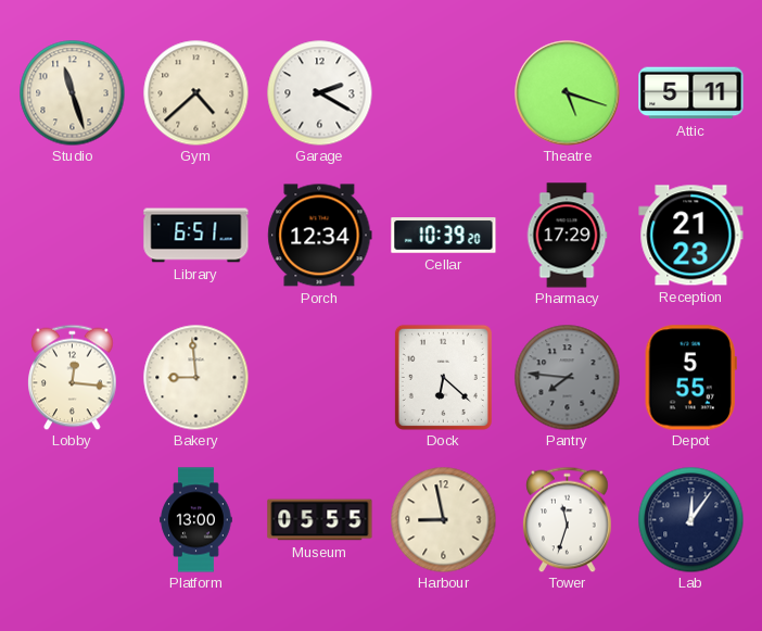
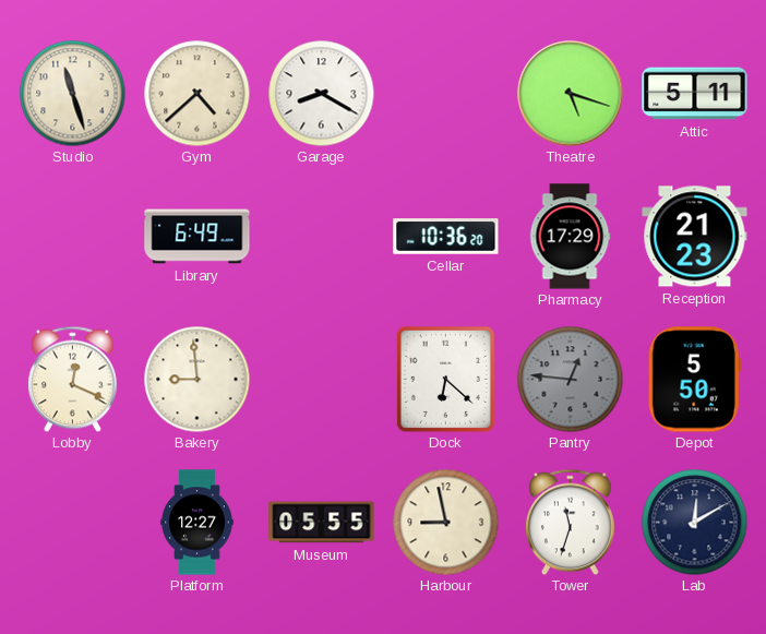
Garage: 2:20 -> 8:20
Library: 6:51 -> 6:49
Porch: 12:34 -> none
Cellar: 10:39 -> 10:36
Lobby: 12:16 -> 12:19
Pantry: 7:46 -> 12:46
Depot: 5:55 -> 5:50
Platform: 13:00 -> 12:27
Lab: 12:06 -> 12:10
